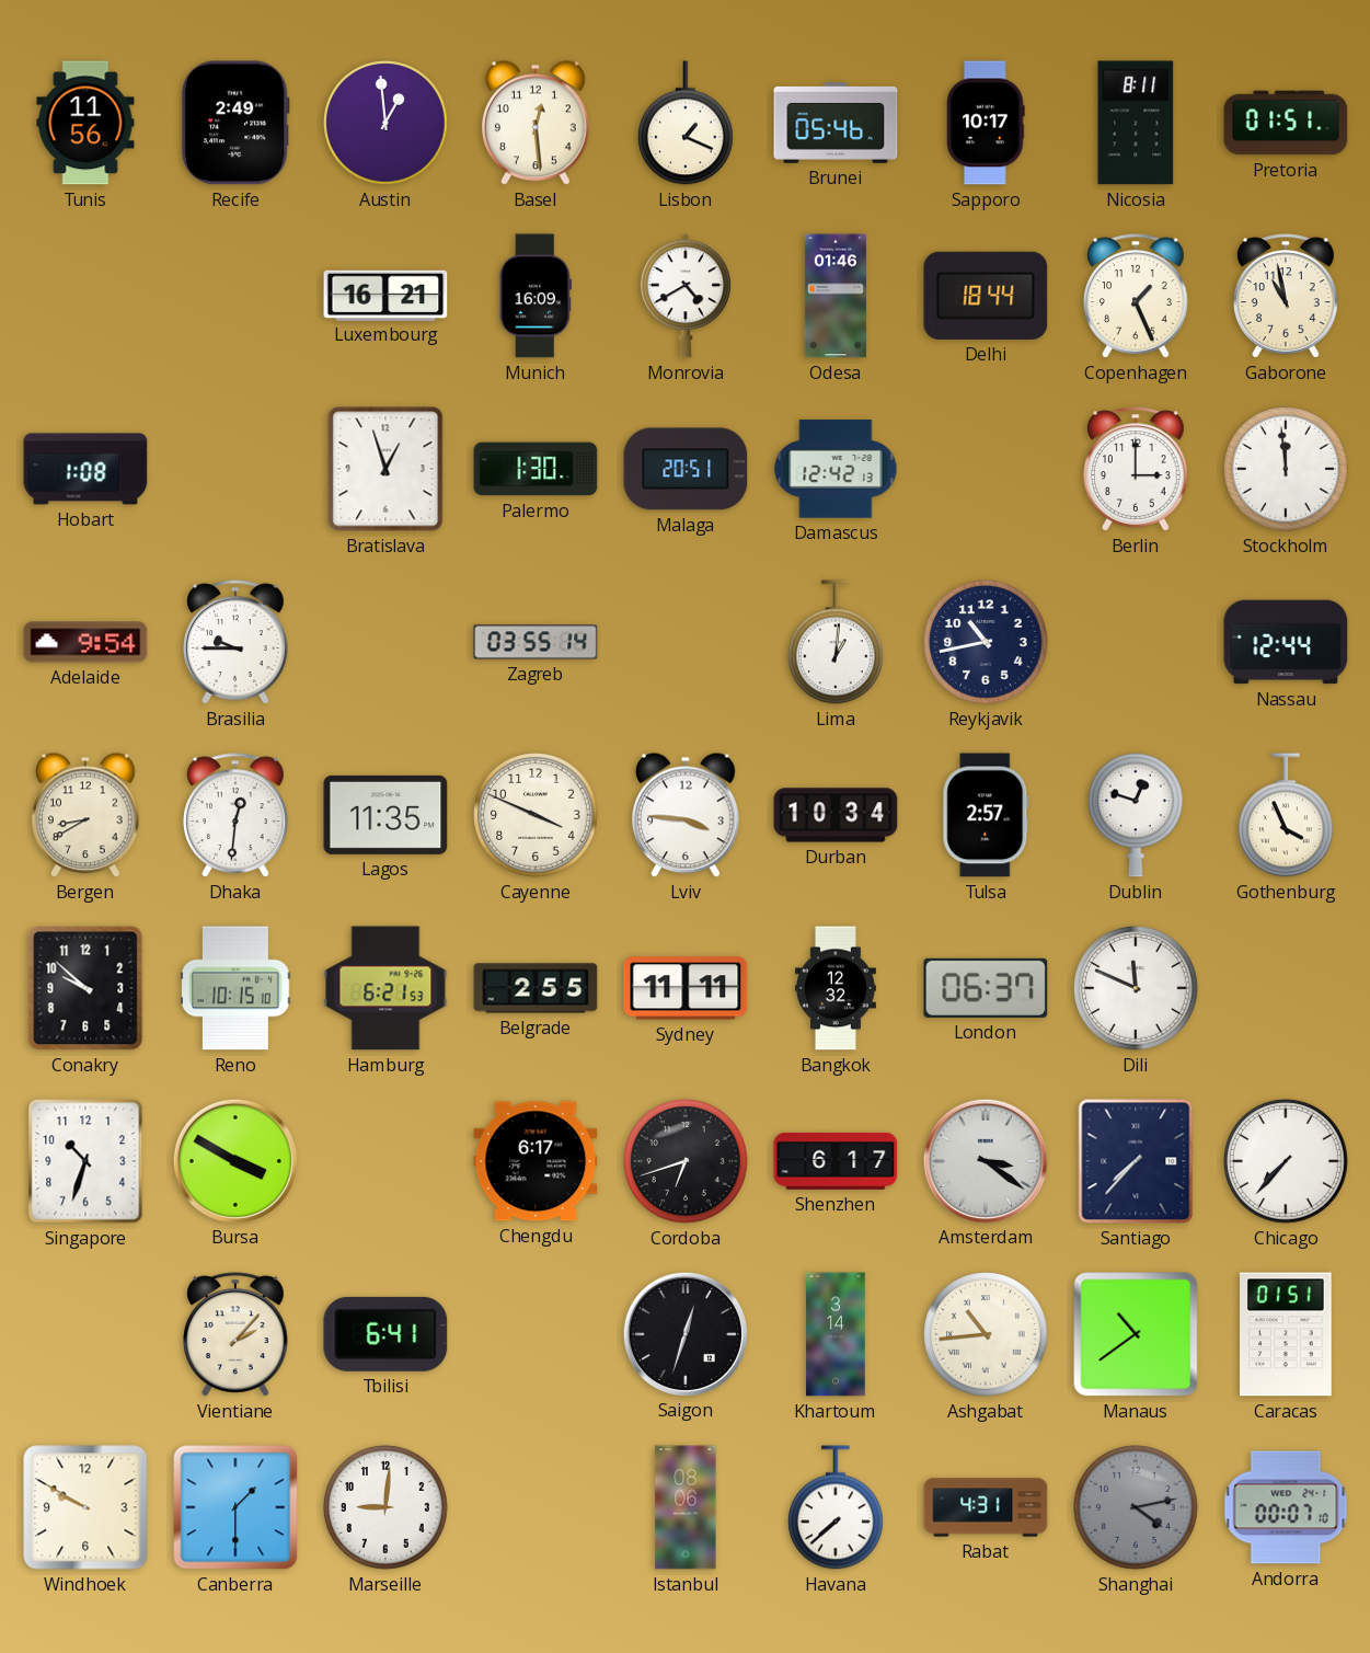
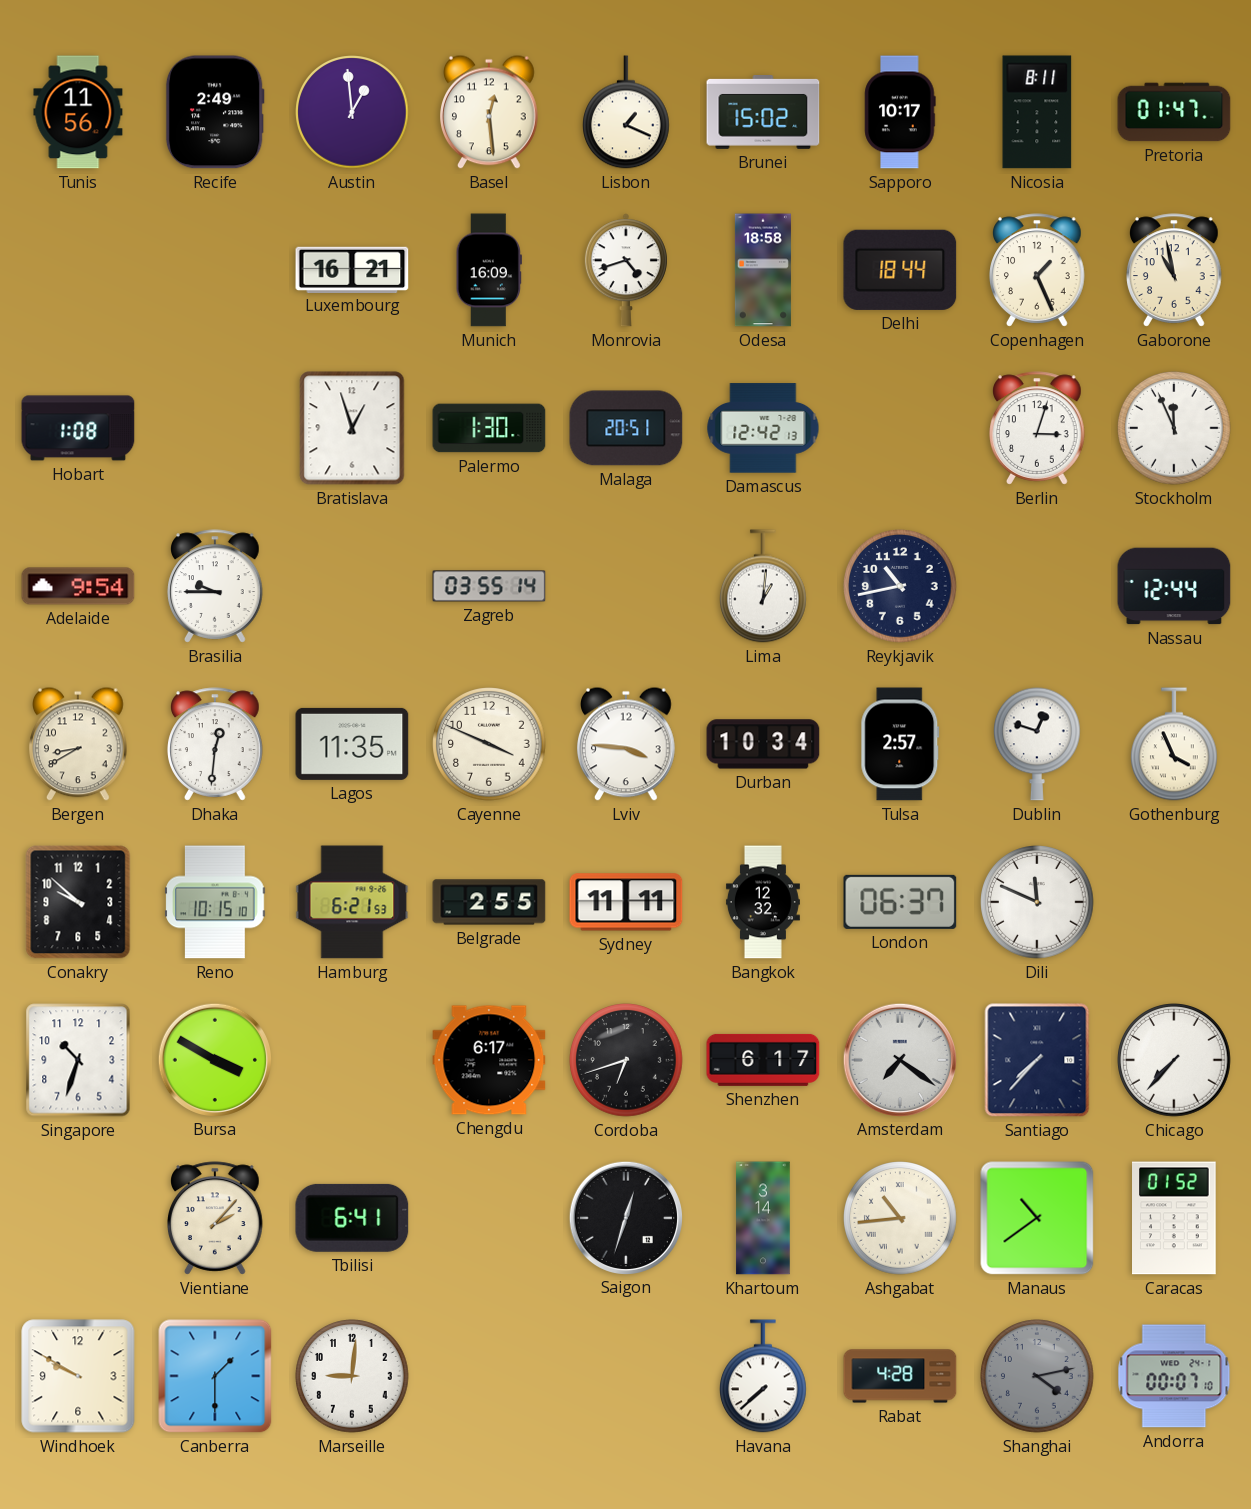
Brunei: 05:46 -> 15:02
Pretoria: 01:51 -> 01:47
Monrovia: 4:40 -> 4:42
Odesa: 01:46 -> 18:58
Berlin: 3:00 -> 3:03
Stockholm: 11:59 -> 11:56
Amsterdam: 3:21 -> 7:21
Caracas: 01:51 -> 01:52
Istanbul: 08:06 -> none
Rabat: 4:31 -> 4:28
